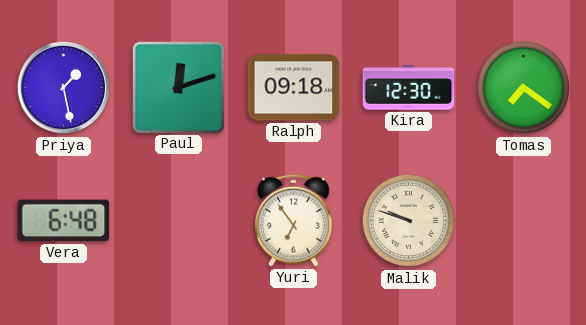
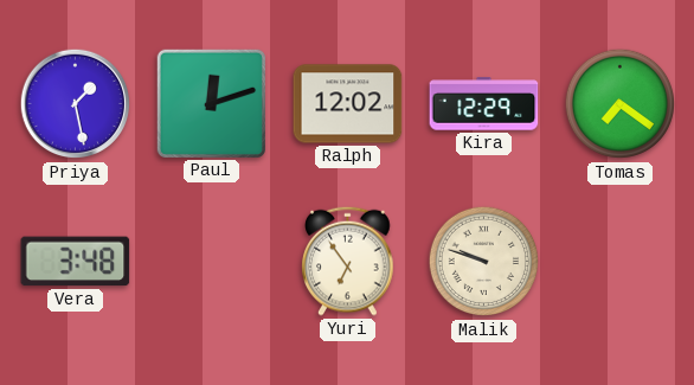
Ralph: 09:18 -> 12:02
Kira: 12:30 -> 12:29
Vera: 6:48 -> 3:48
